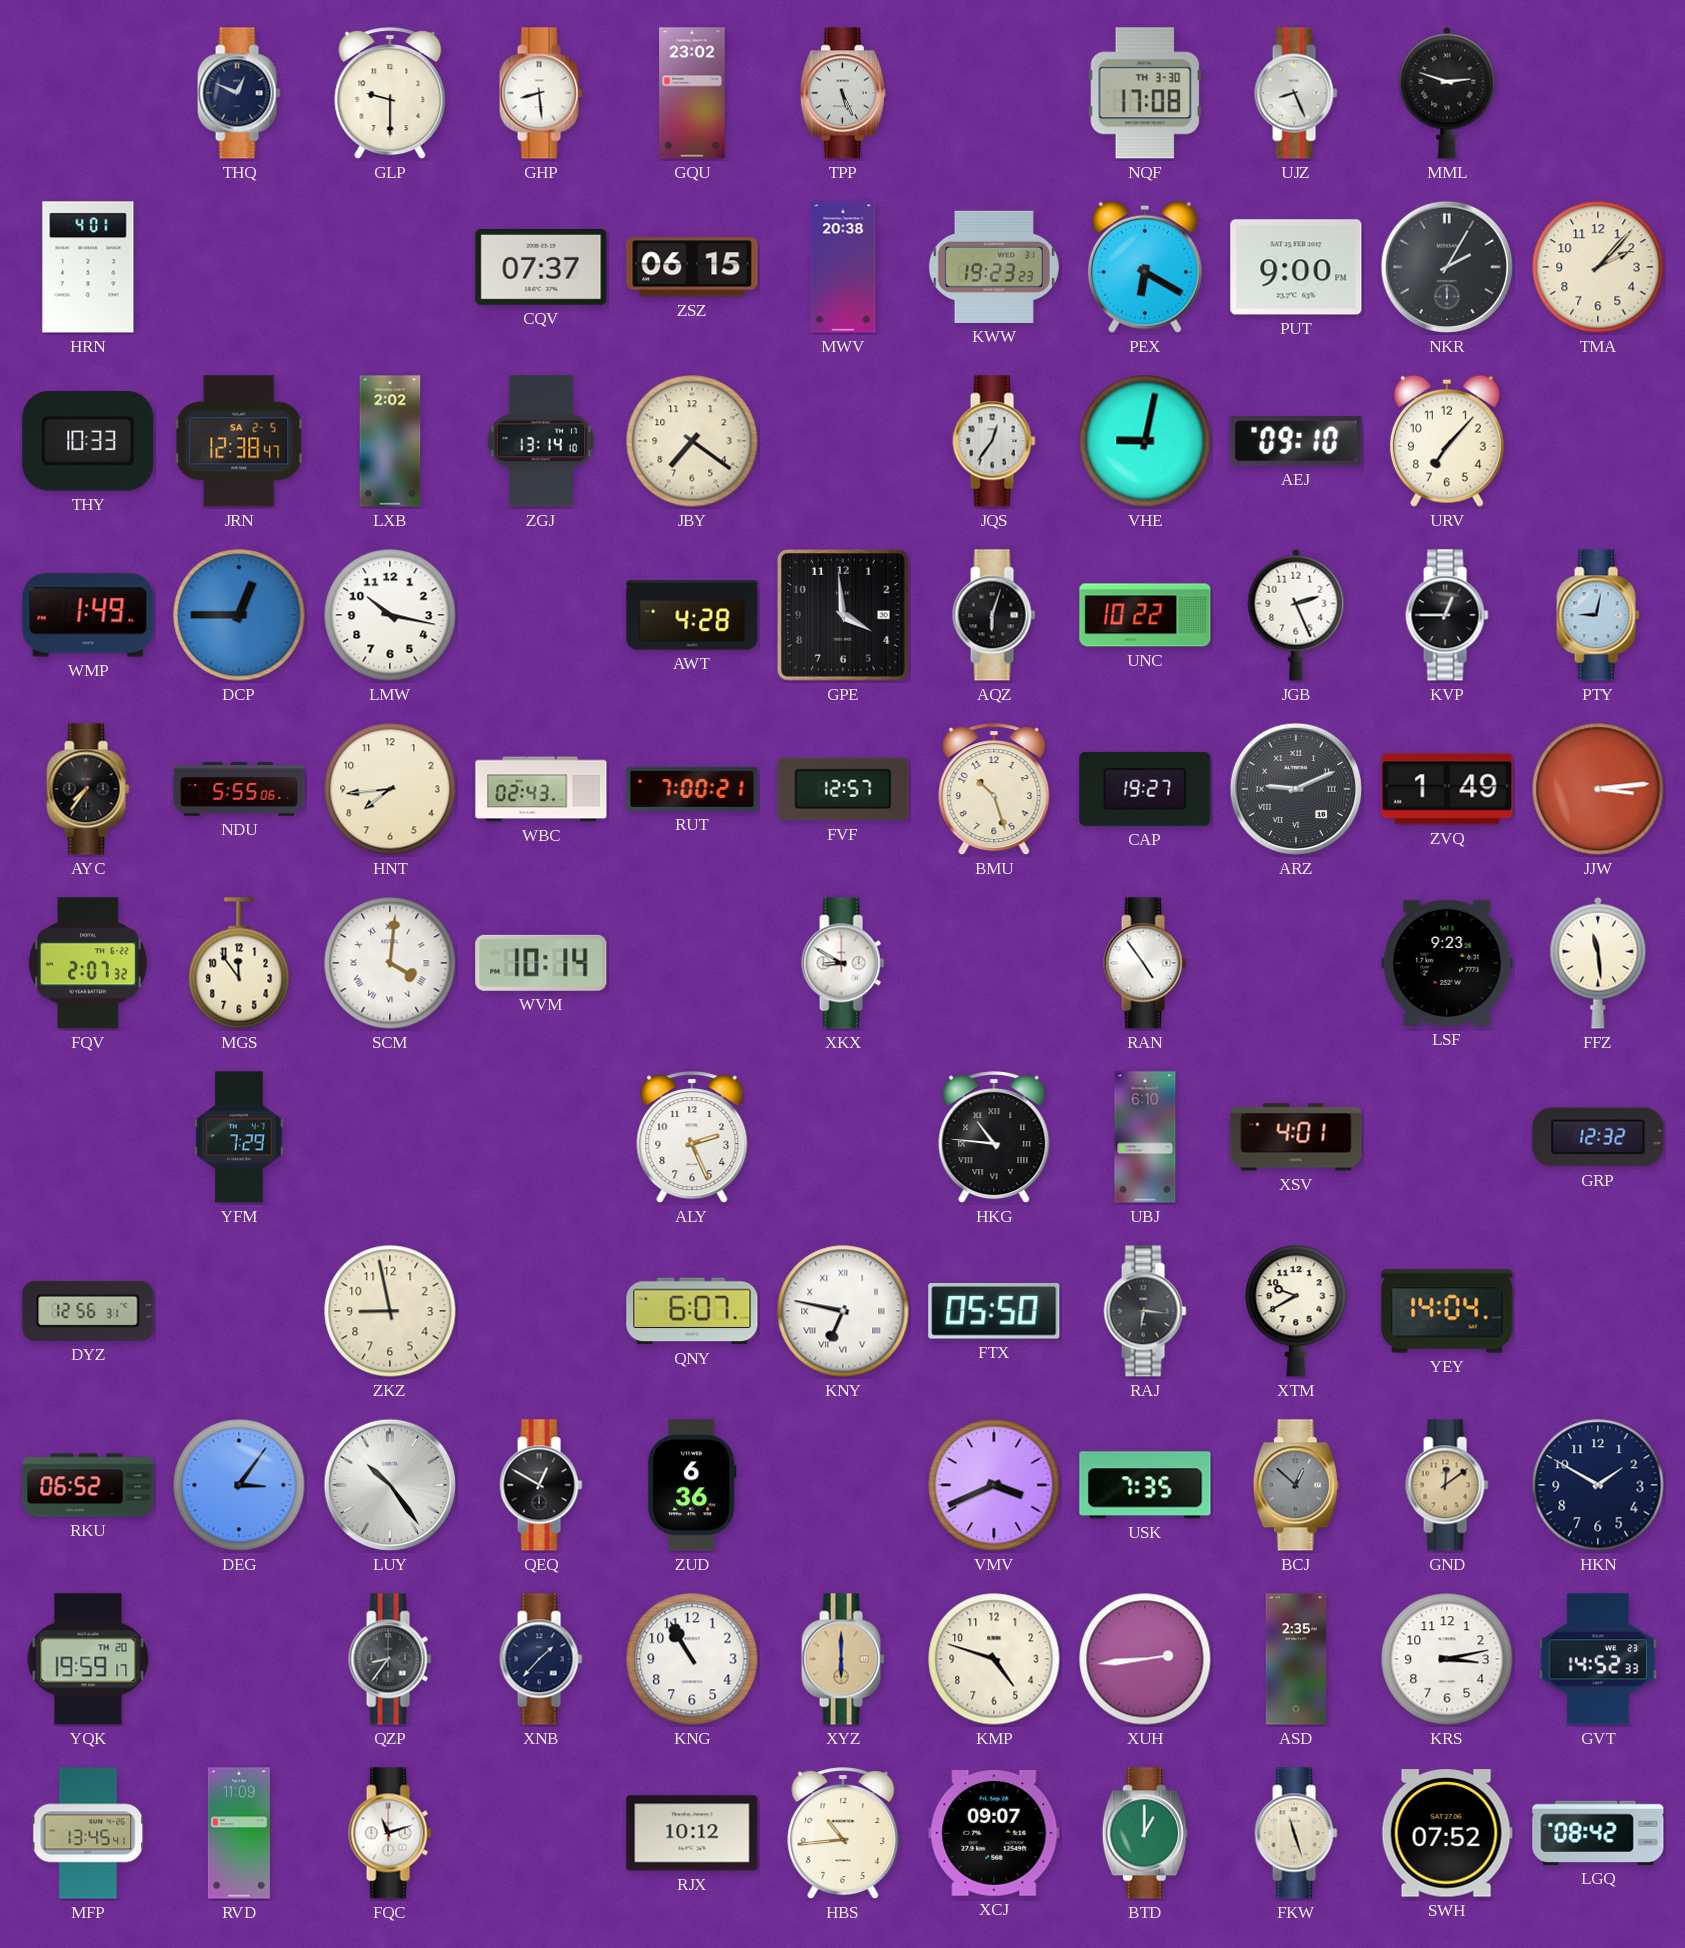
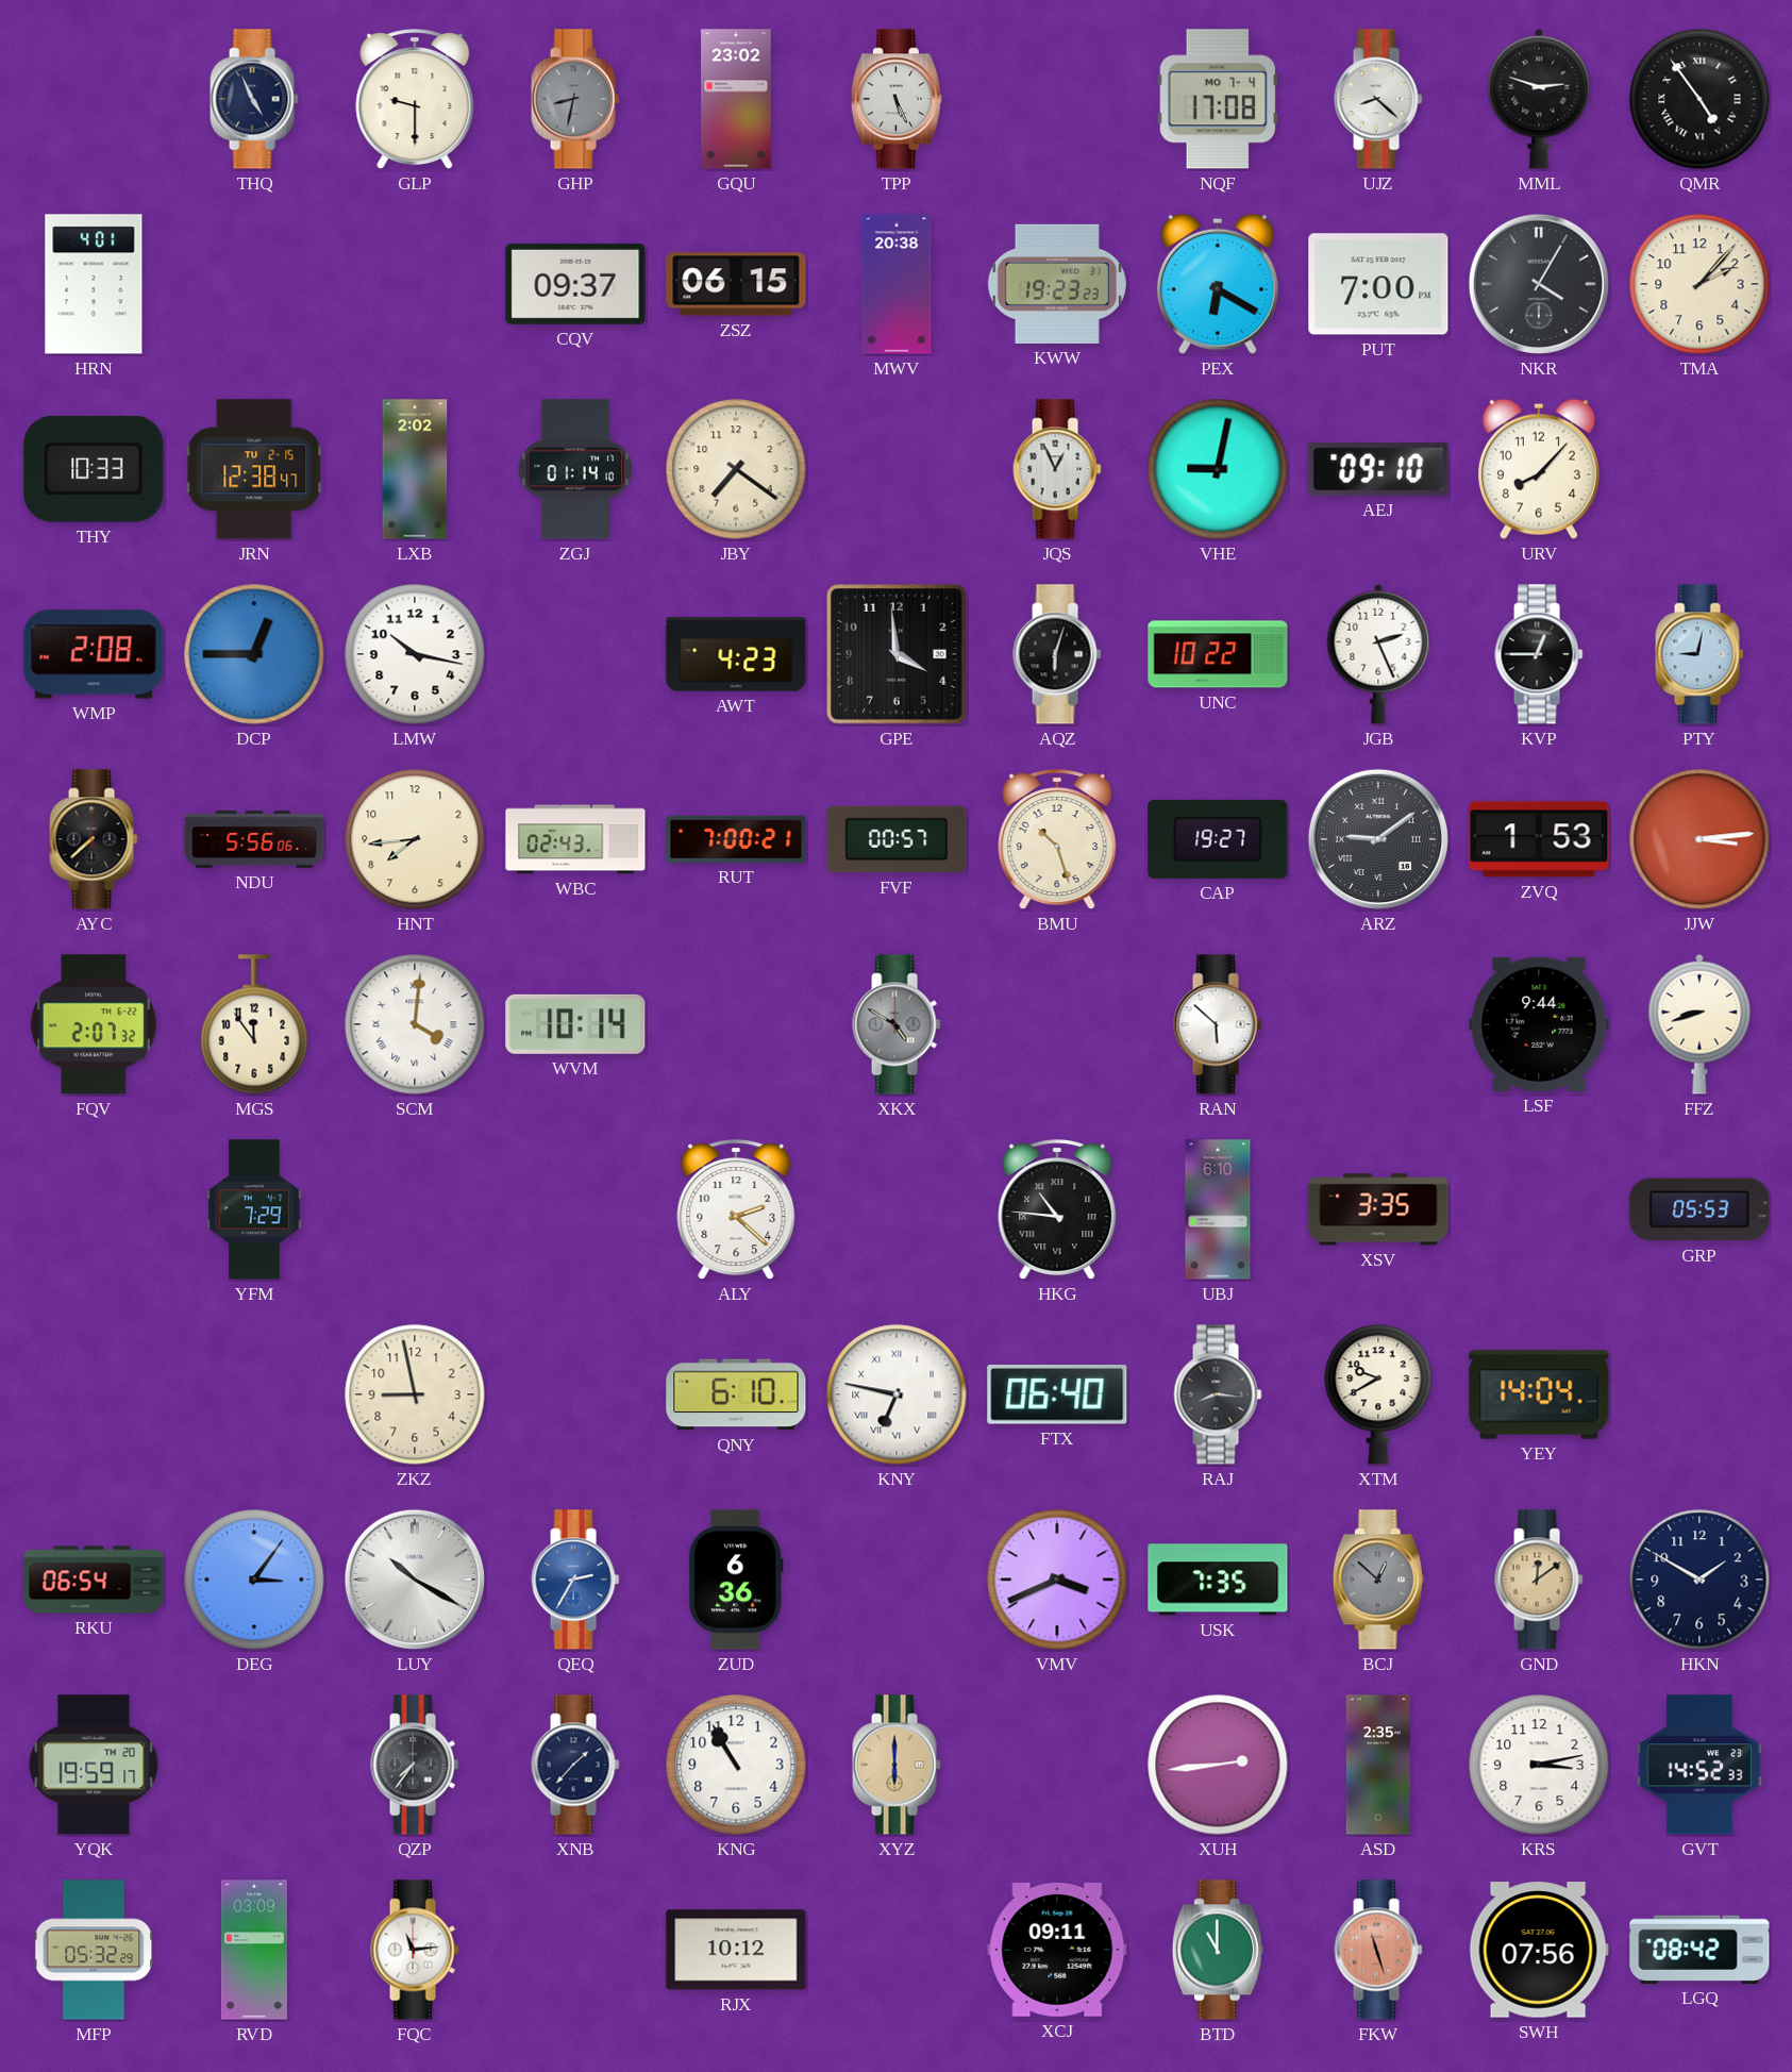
THQ: 12:49 -> 4:56
GHP: 8:29 -> 8:32
GHP dial: white -> grey
NQF date: TH 3-30 -> MO 7-4
UJZ: 8:26 -> 8:22
QMR: none -> 4:54
CQV: 07:37 -> 09:37
PUT: 9:00 -> 7:00
NKR: 2:05 -> 4:05
JRN date: SA 2-5 -> TU 2-15
ZGJ: 13:14 -> 01:14
JQS: 12:36 -> 12:56
URV: 7:07 -> 8:07
WMP: 1:49 -> 2:08
AWT: 4:28 -> 4:23
AYC: 7:36 -> 7:38
NDU: 5:55 -> 5:56
FVF: 12:57 -> 00:57
ARZ: 9:11 -> 9:09
ZVQ: 1:49 -> 1:53
XKX: 8:50 -> 4:50
XKX dial: white -> grey
RAN: 4:54 -> 5:52
LSF: 9:23 -> 9:44
FFZ: 11:29 -> 8:42
ALY: 2:26 -> 2:22
XSV: 4:01 -> 3:35
GRP: 12:32 -> 05:53
DYZ: 12:56 -> none
QNY: 6:07 -> 6:10
FTX: 05:50 -> 06:40
RAJ: 6:16 -> 8:16
RKU: 06:52 -> 06:54
LUY: 10:24 -> 10:20
QEQ: 12:50 -> 2:35
QEQ dial: black -> blue
QZP: 8:36 -> 7:36
KMP: 4:48 -> none
MFP: 13:45 -> 05:32
RVD: 11:09 -> 03:09
FQC: 11:12 -> 11:14
HBS: 10:44 -> none
XCJ: 09:07 -> 09:11
BTD: 1:00 -> 11:00
FKW dial: cream -> salmon
SWH: 07:52 -> 07:56
